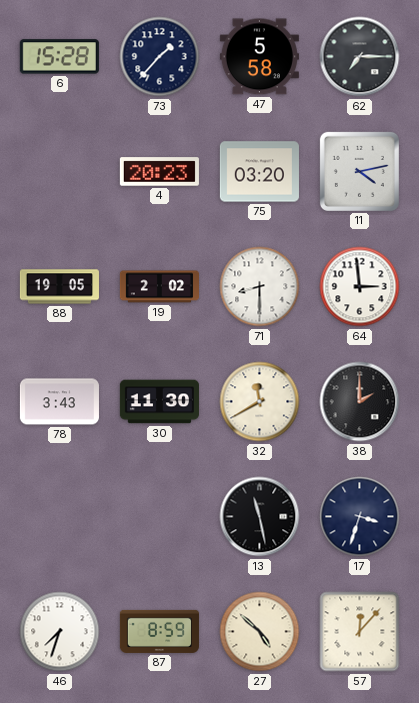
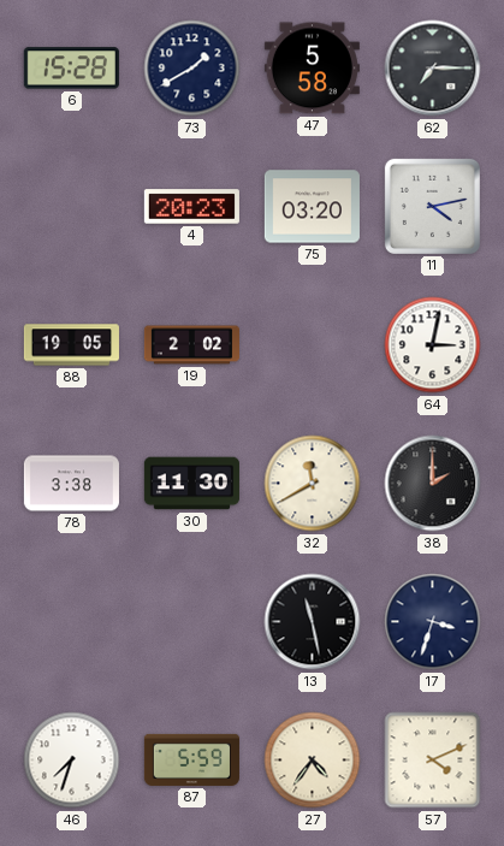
73: 1:37 -> 1:40
71: 8:30 -> none
64: 2:59 -> 3:02
78: 3:43 -> 3:38
87: 8:59 -> 5:59
27: 4:52 -> 4:36
57: 12:07 -> 4:11
